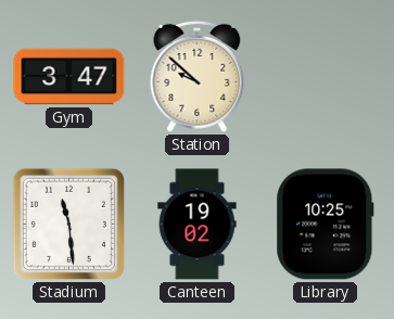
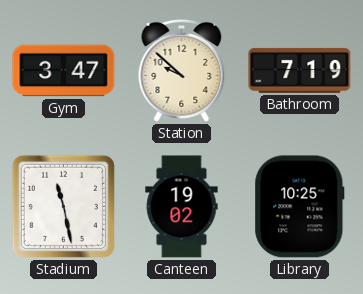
Bathroom: none -> 7:19
Stadium: 11:29 -> 11:28
